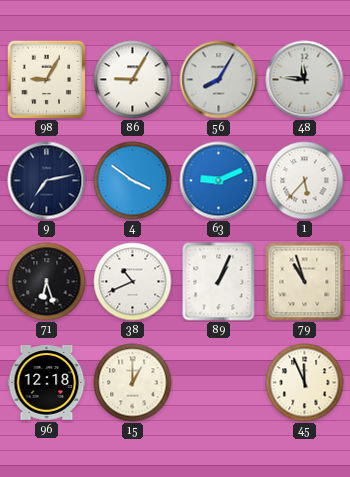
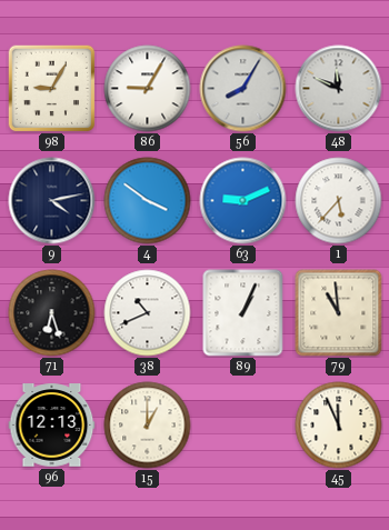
48: 11:46 -> 11:49
9: 7:13 -> 4:13
79: 10:57 -> 10:59
96: 12:18 -> 12:13
